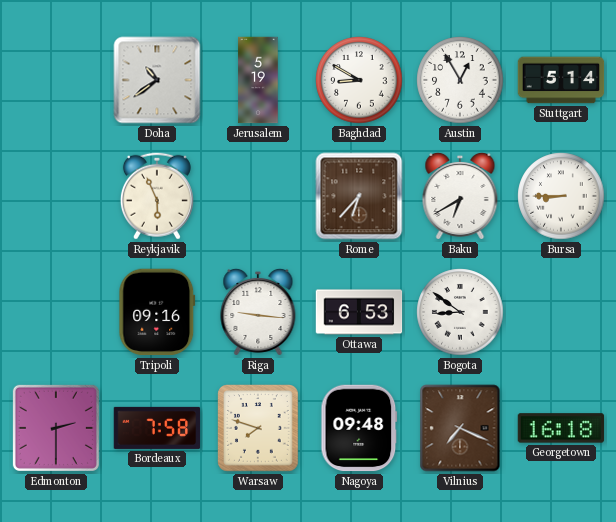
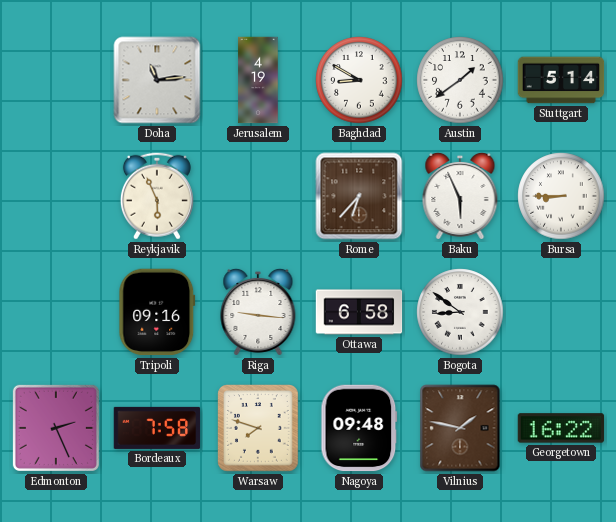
Doha: 10:39 -> 11:14
Jerusalem: 5:19 -> 4:19
Austin: 12:55 -> 1:39
Baku: 6:40 -> 5:56
Ottawa: 6:53 -> 6:58
Edmonton: 2:30 -> 2:26
Vilnius: 7:19 -> 1:47
Georgetown: 16:18 -> 16:22
